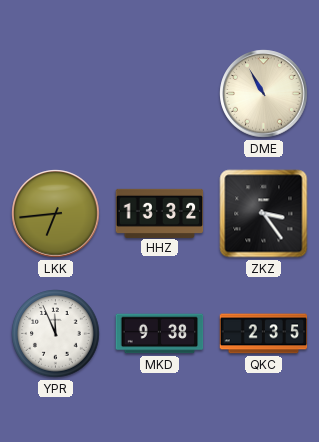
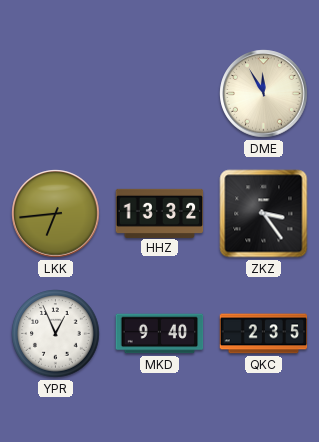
DME: 10:55 -> 11:55
YPR: 11:56 -> 12:56
MKD: 9:38 -> 9:40
